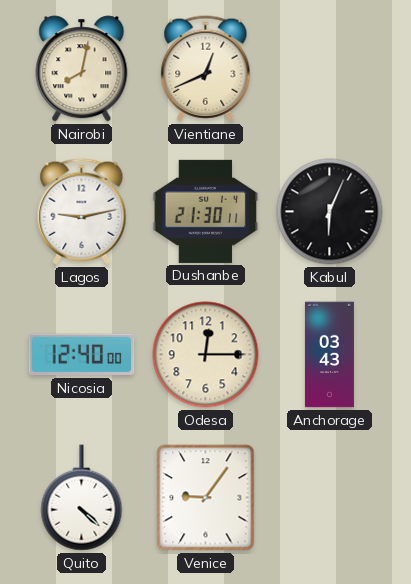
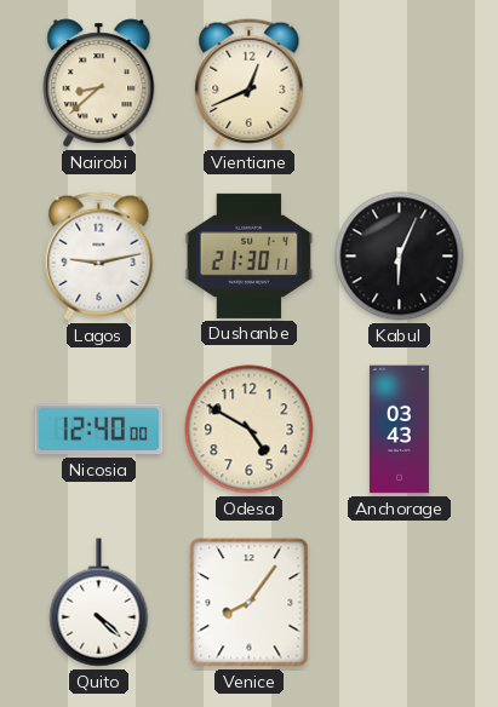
Nairobi: 8:02 -> 8:38
Odesa: 12:15 -> 4:50
Venice: 9:06 -> 8:06
